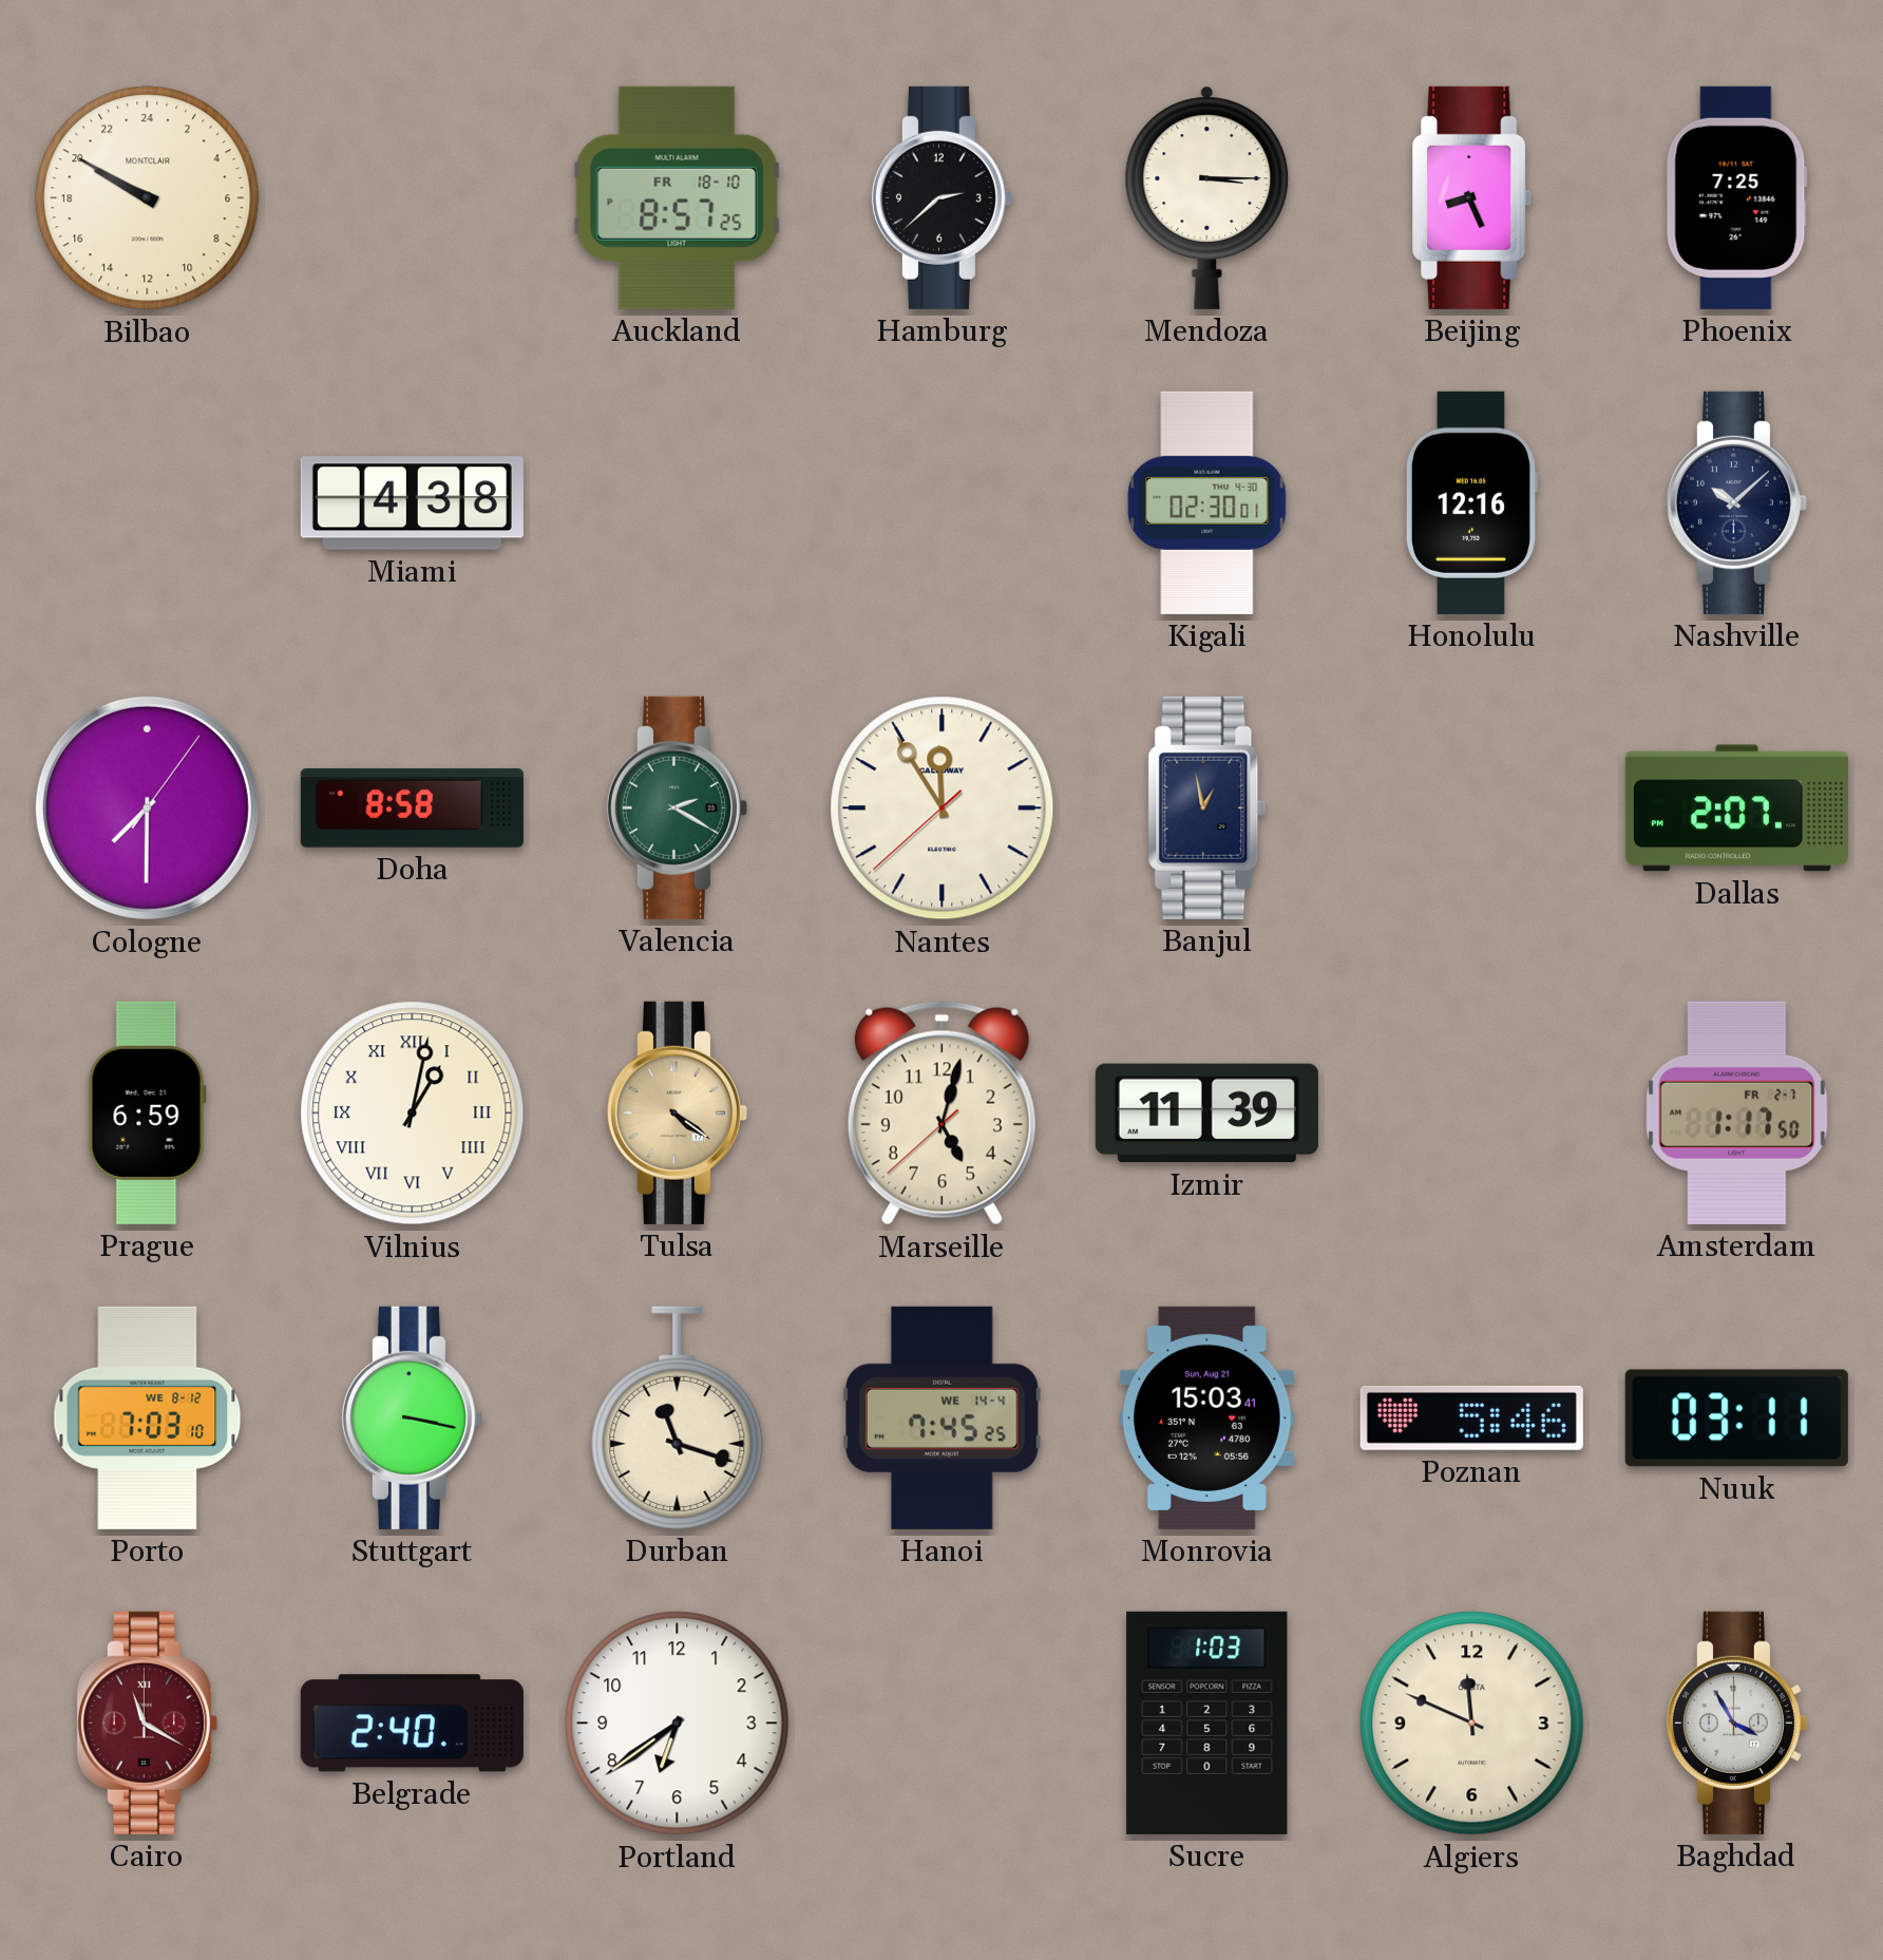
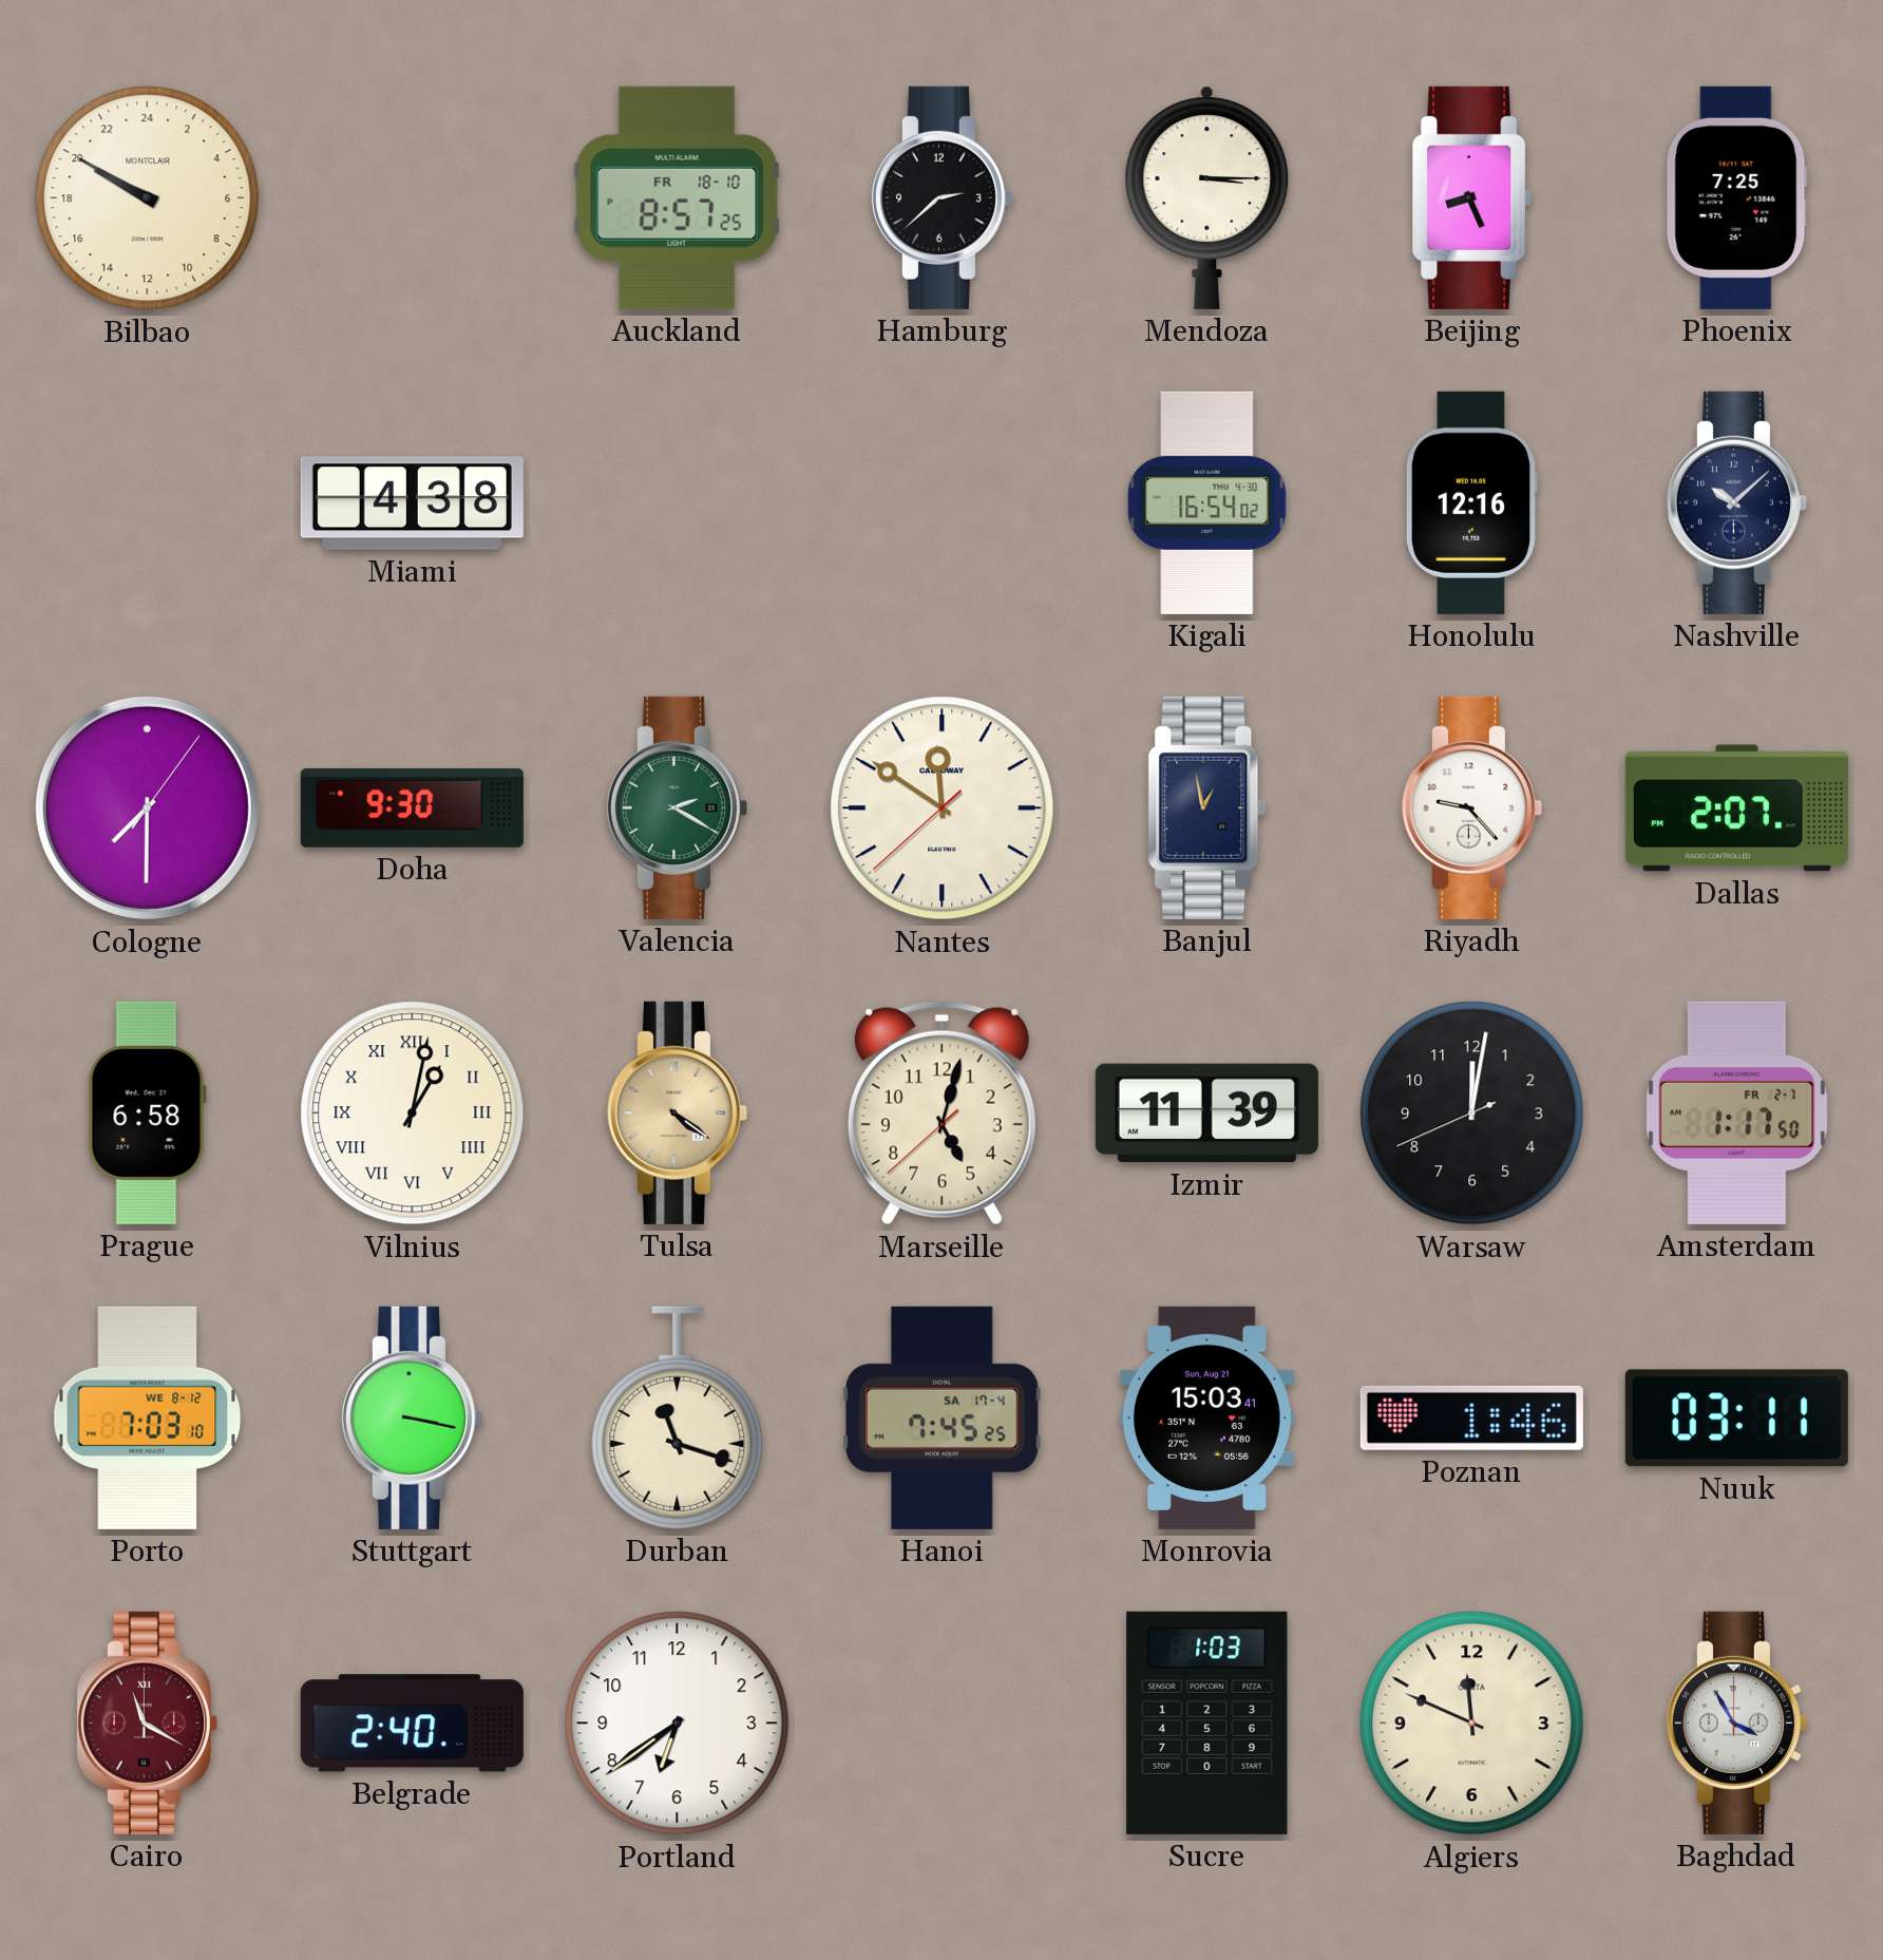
Kigali: 02:30 -> 16:54
Doha: 8:58 -> 9:30
Nantes: 11:54 -> 11:50
Riyadh: none -> 9:23
Prague: 6:59 -> 6:58
Warsaw: none -> 12:01
Hanoi date: WE 14-4 -> SA 17-4
Poznan: 5:46 -> 1:46
